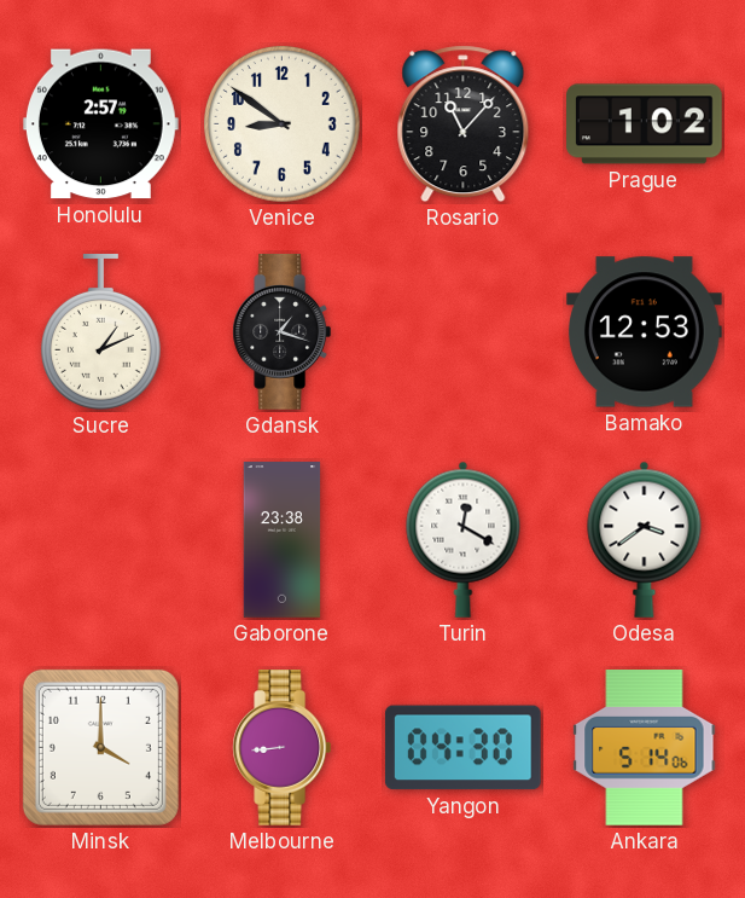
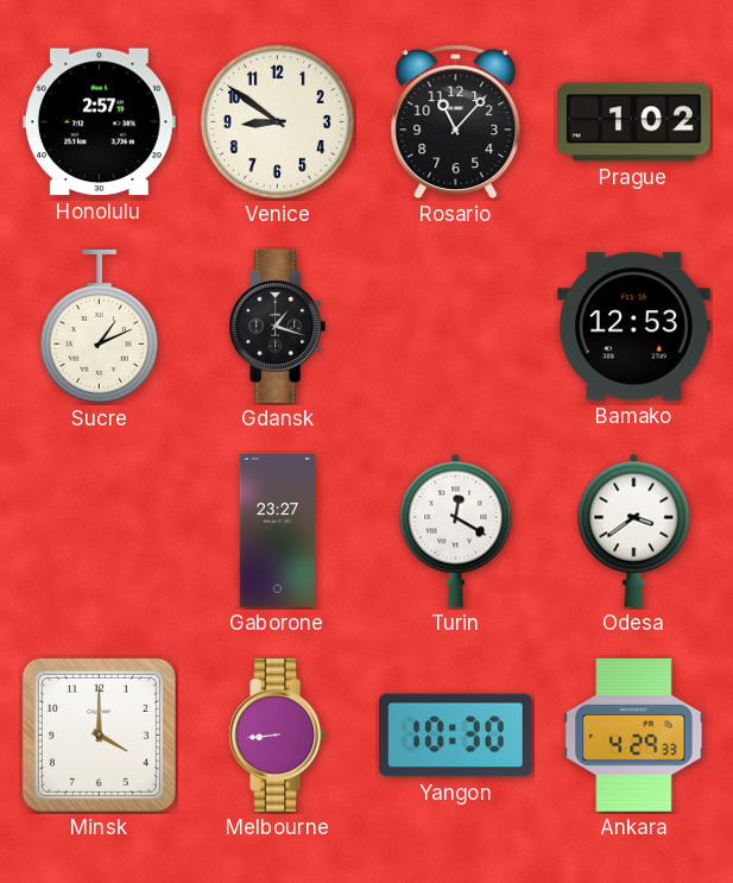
Gaborone: 23:38 -> 23:27
Yangon: 04:30 -> 10:30
Ankara: 5:14 -> 4:29
